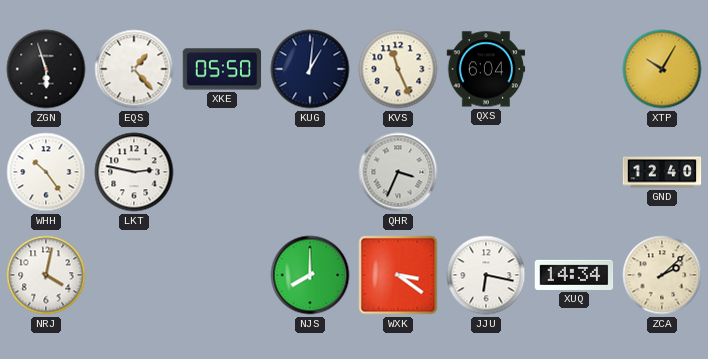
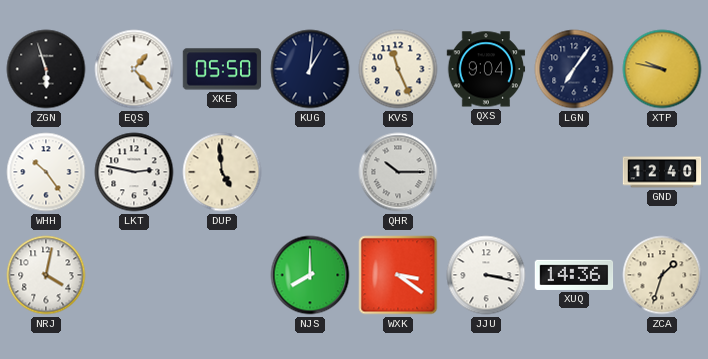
QXS: 6:04 -> 9:04
LGN: none -> 7:06
XTP: 10:05 -> 9:47
DUP: none -> 4:59
QHR: 3:34 -> 10:15
JJU: 6:17 -> 3:17
XUQ: 14:34 -> 14:36
ZCA: 2:08 -> 1:33
